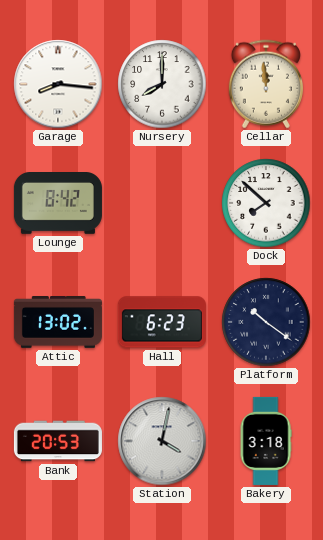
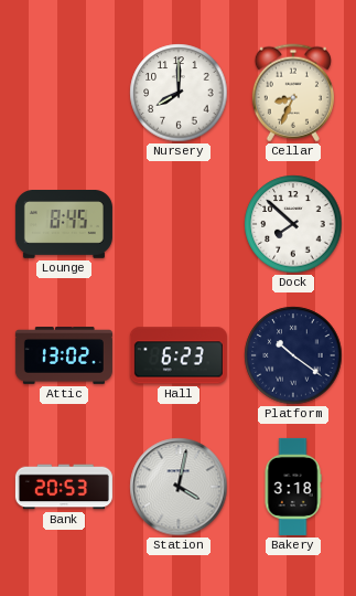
Garage: 8:16 -> none
Cellar: 11:59 -> 8:34
Lounge: 8:42 -> 8:45
